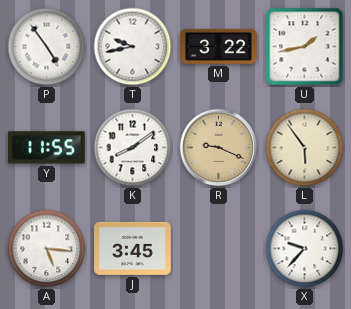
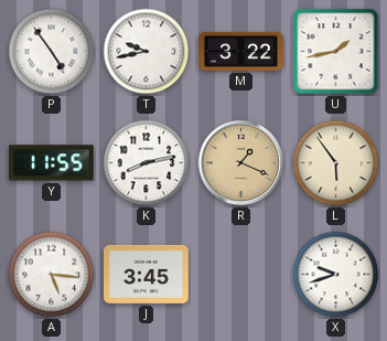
K: 8:09 -> 8:13
R: 9:19 -> 1:19
X: 9:37 -> 9:42
